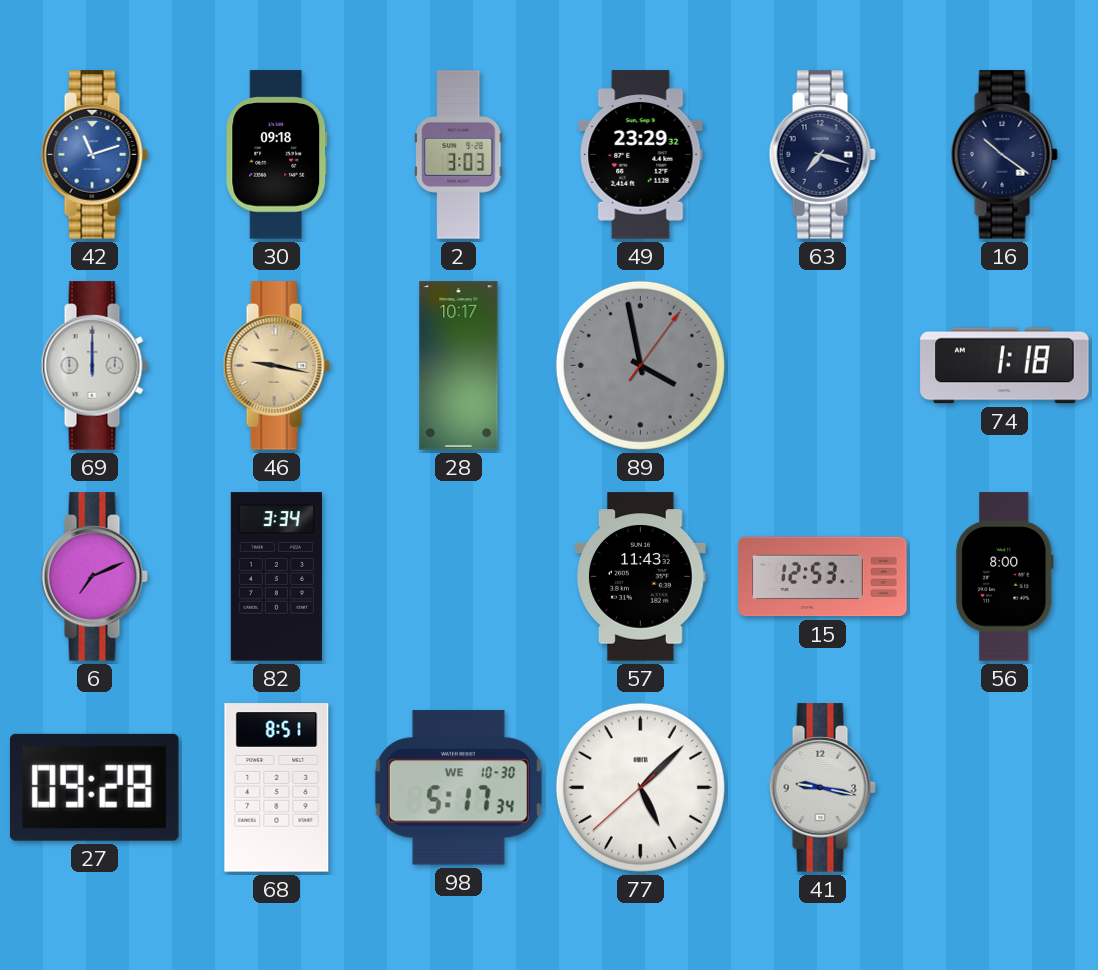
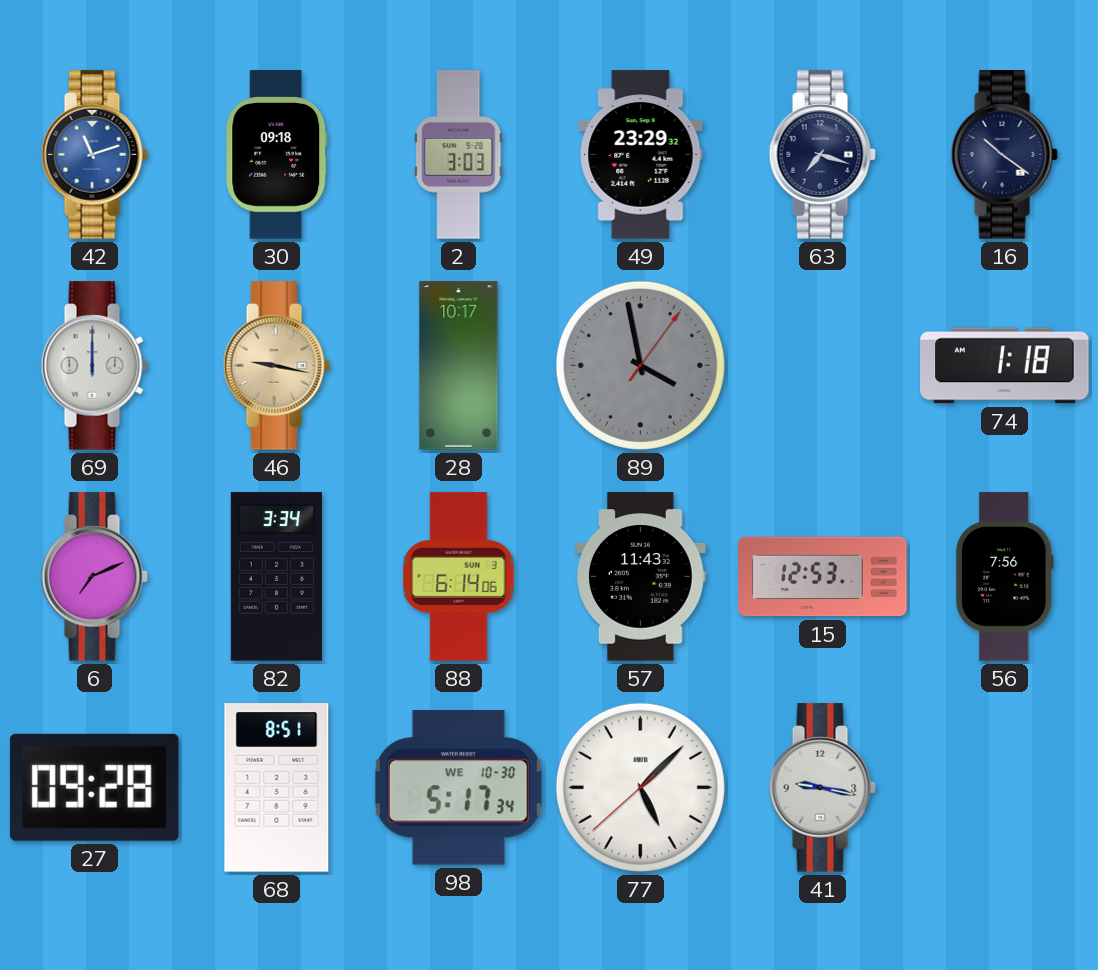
88: none -> 6:14
56: 8:00 -> 7:56
